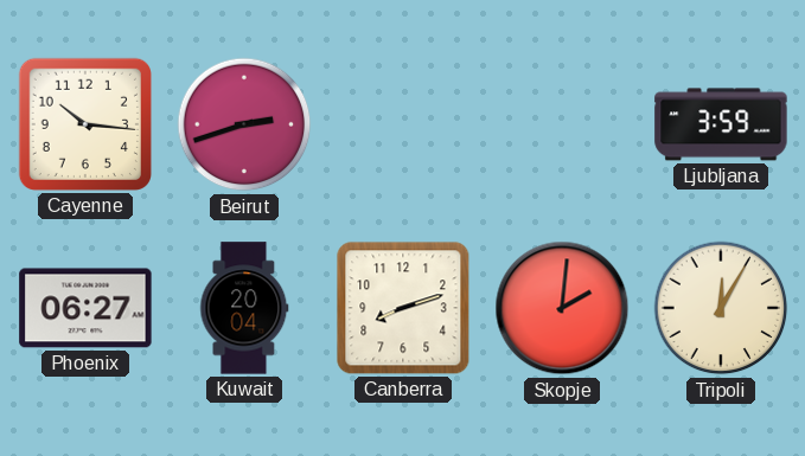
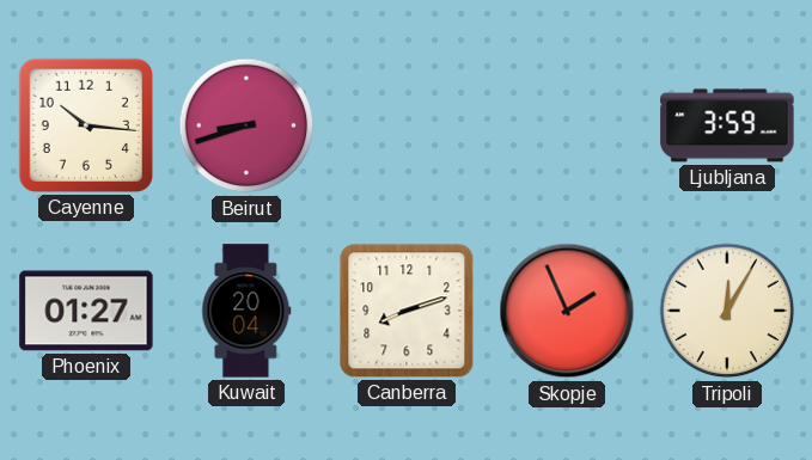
Beirut: 2:42 -> 8:42
Phoenix: 06:27 -> 01:27
Skopje: 2:01 -> 1:56
